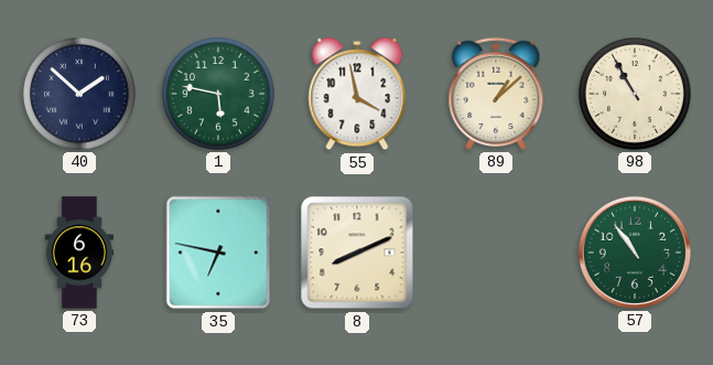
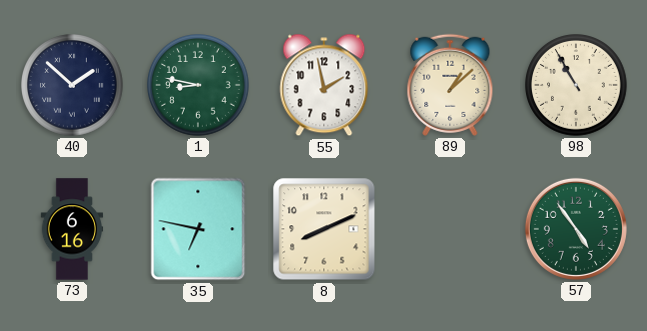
1: 5:47 -> 8:47
55: 3:58 -> 1:58
57: 10:54 -> 4:54
